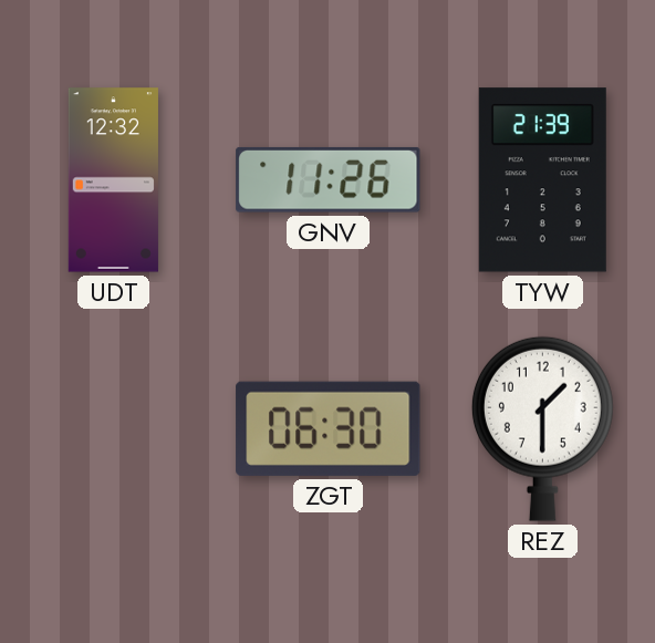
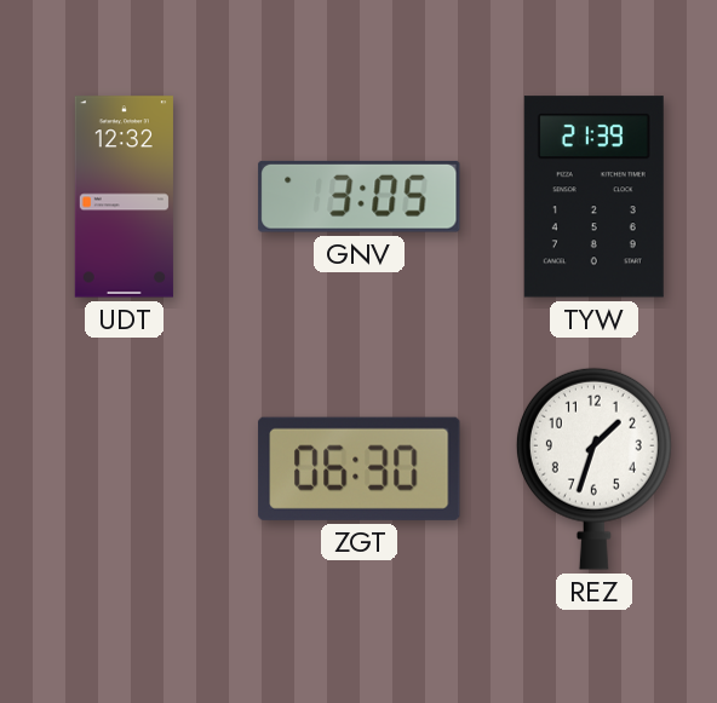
GNV: 11:26 -> 3:05
REZ: 1:30 -> 1:33
